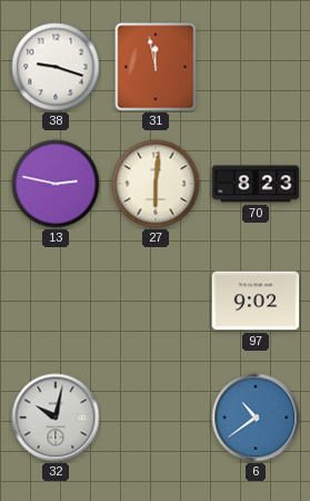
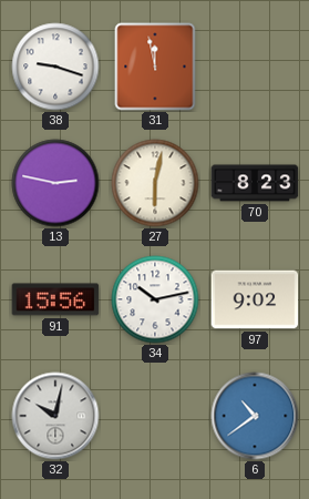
27: 6:01 -> 6:02
91: none -> 15:56
34: none -> 10:13
